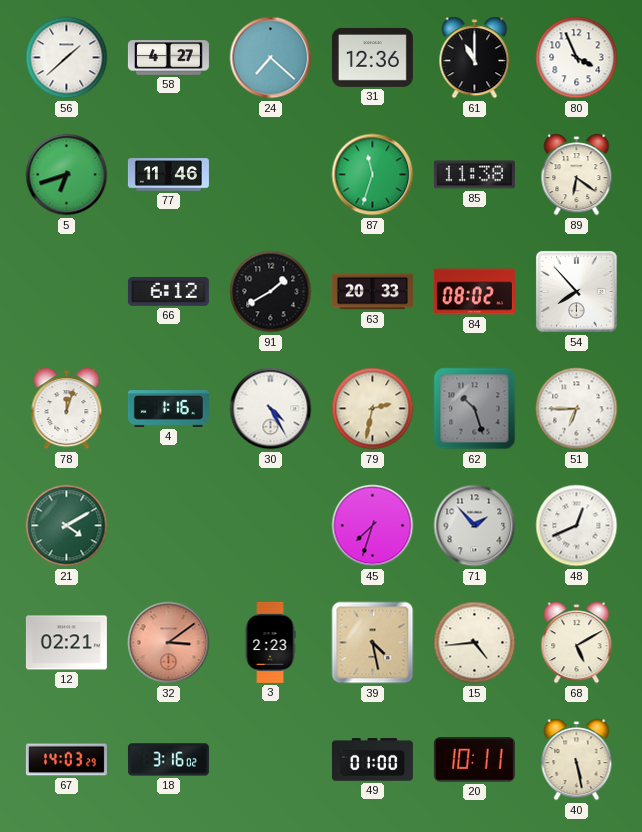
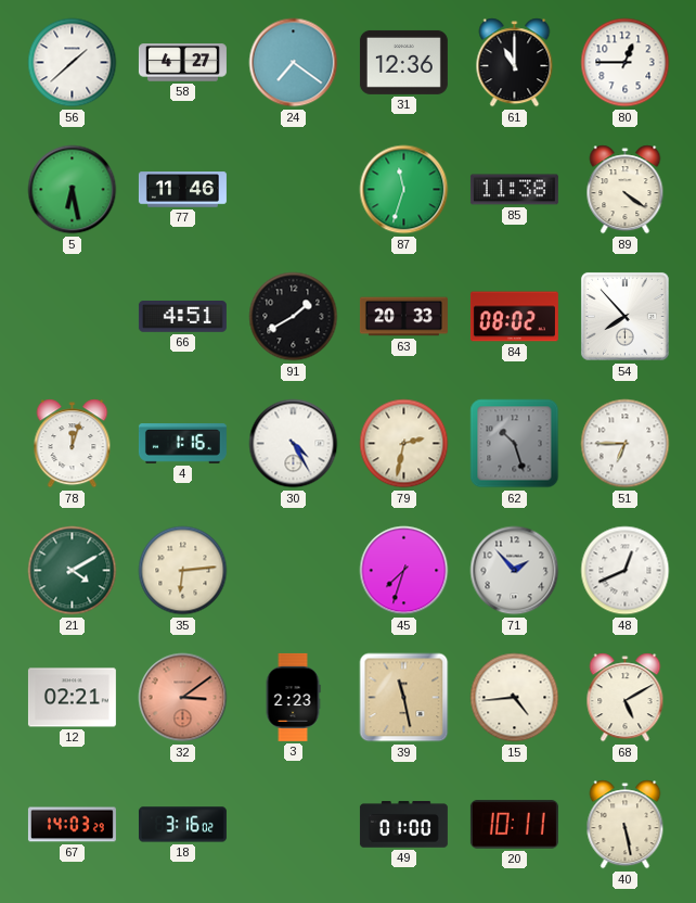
24: 7:22 -> 7:21
80: 3:56 -> 12:45
5: 6:42 -> 6:28
89: 6:21 -> 4:21
66: 6:12 -> 4:51
35: none -> 6:14
39: 4:28 -> 11:28
